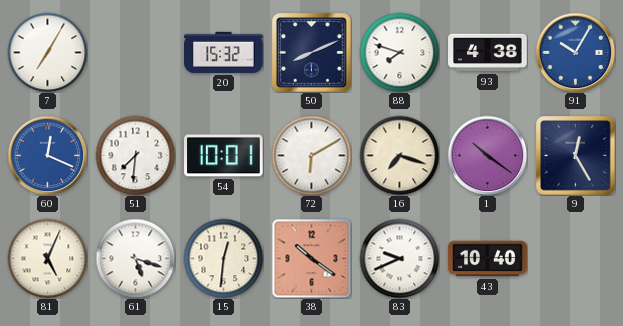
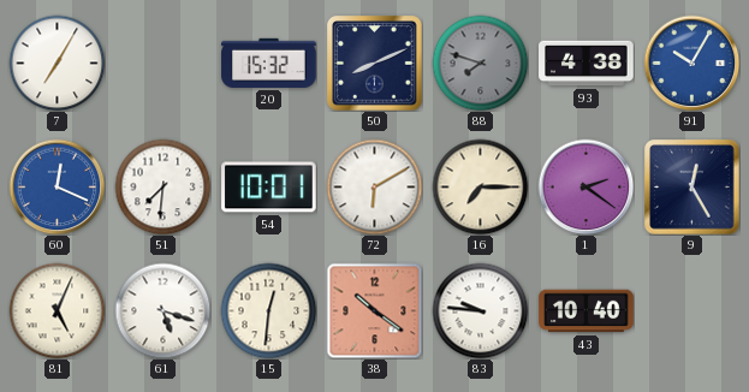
88 dial: white -> grey
16: 7:18 -> 7:15
1: 10:21 -> 2:21
83: 9:41 -> 9:46
